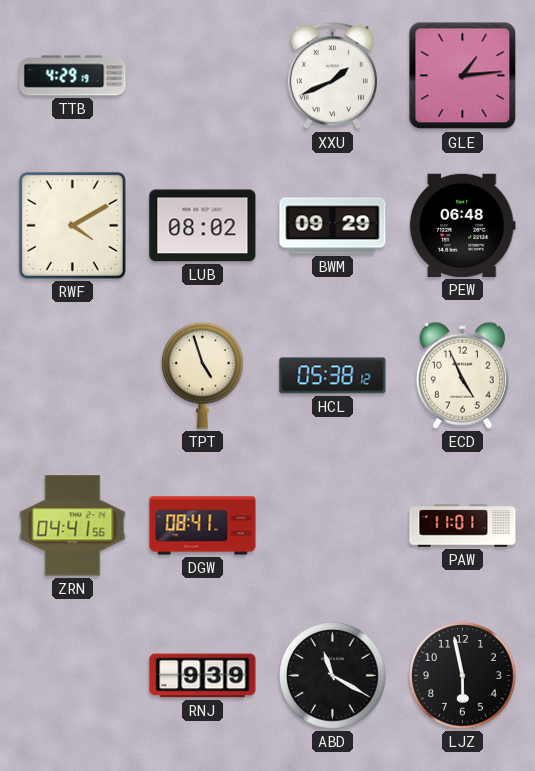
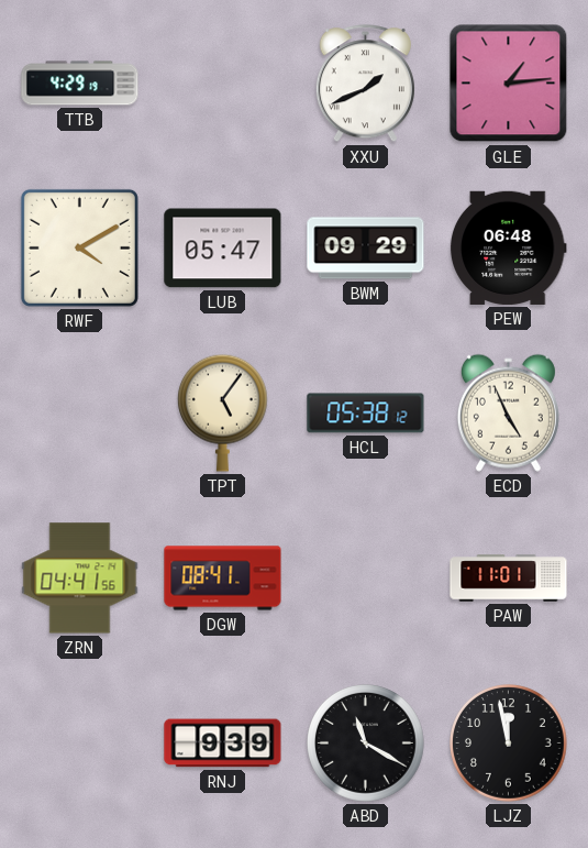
LUB: 08:02 -> 05:47
TPT: 4:57 -> 5:06
LJZ: 5:58 -> 11:58
